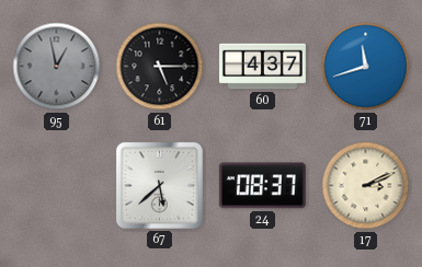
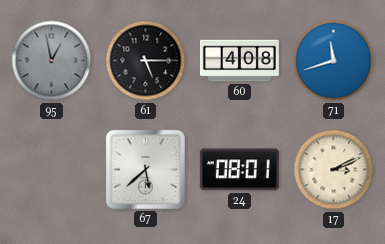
60: 4:37 -> 4:08
24: 08:37 -> 08:01
